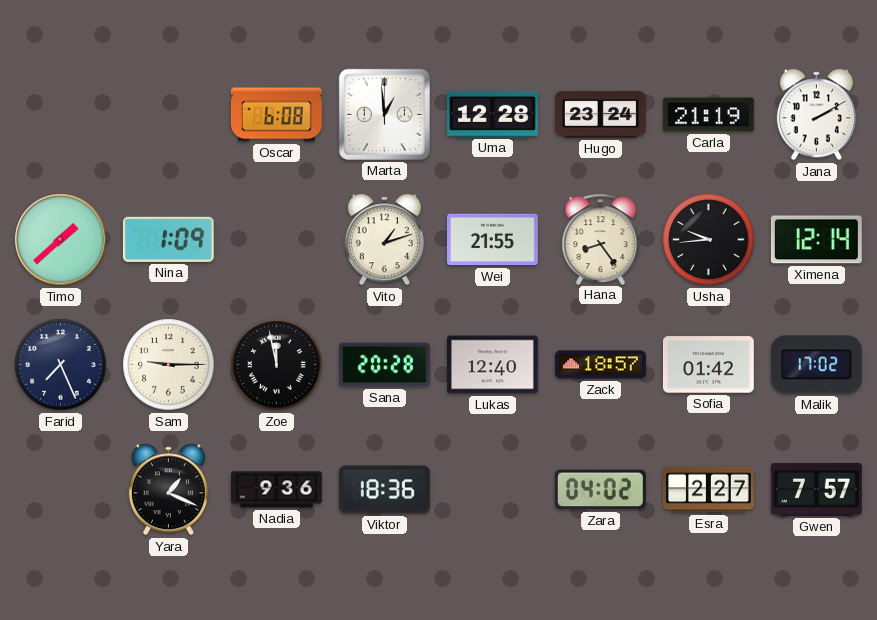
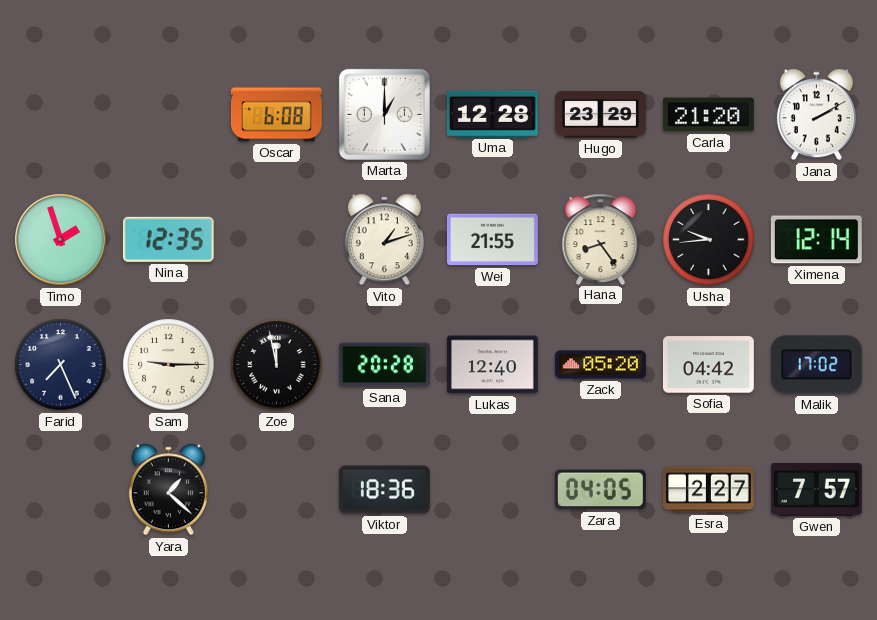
Marta: 12:59 -> 1:00
Hugo: 23:24 -> 23:29
Carla: 21:19 -> 21:20
Timo: 1:38 -> 1:57
Nina: 1:09 -> 12:35
Zack: 18:57 -> 05:20
Sofia: 01:42 -> 04:42
Yara: 1:19 -> 1:22
Nadia: 9:36 -> none
Zara: 04:02 -> 04:05
